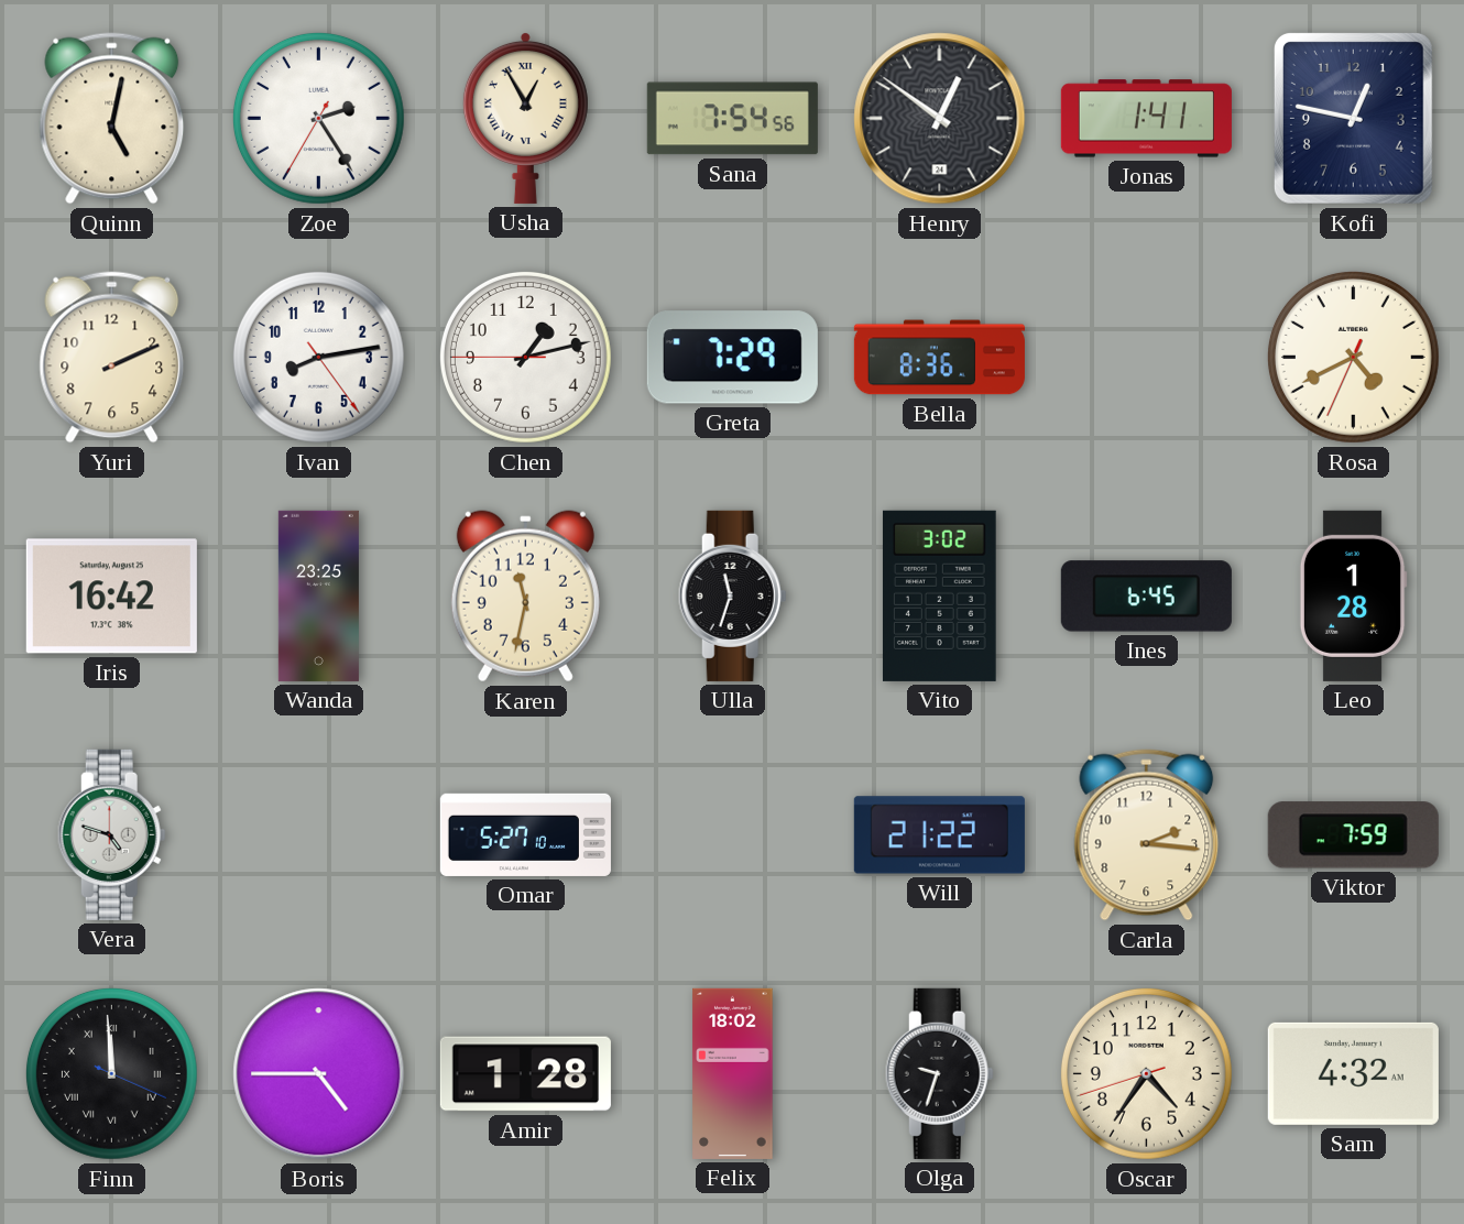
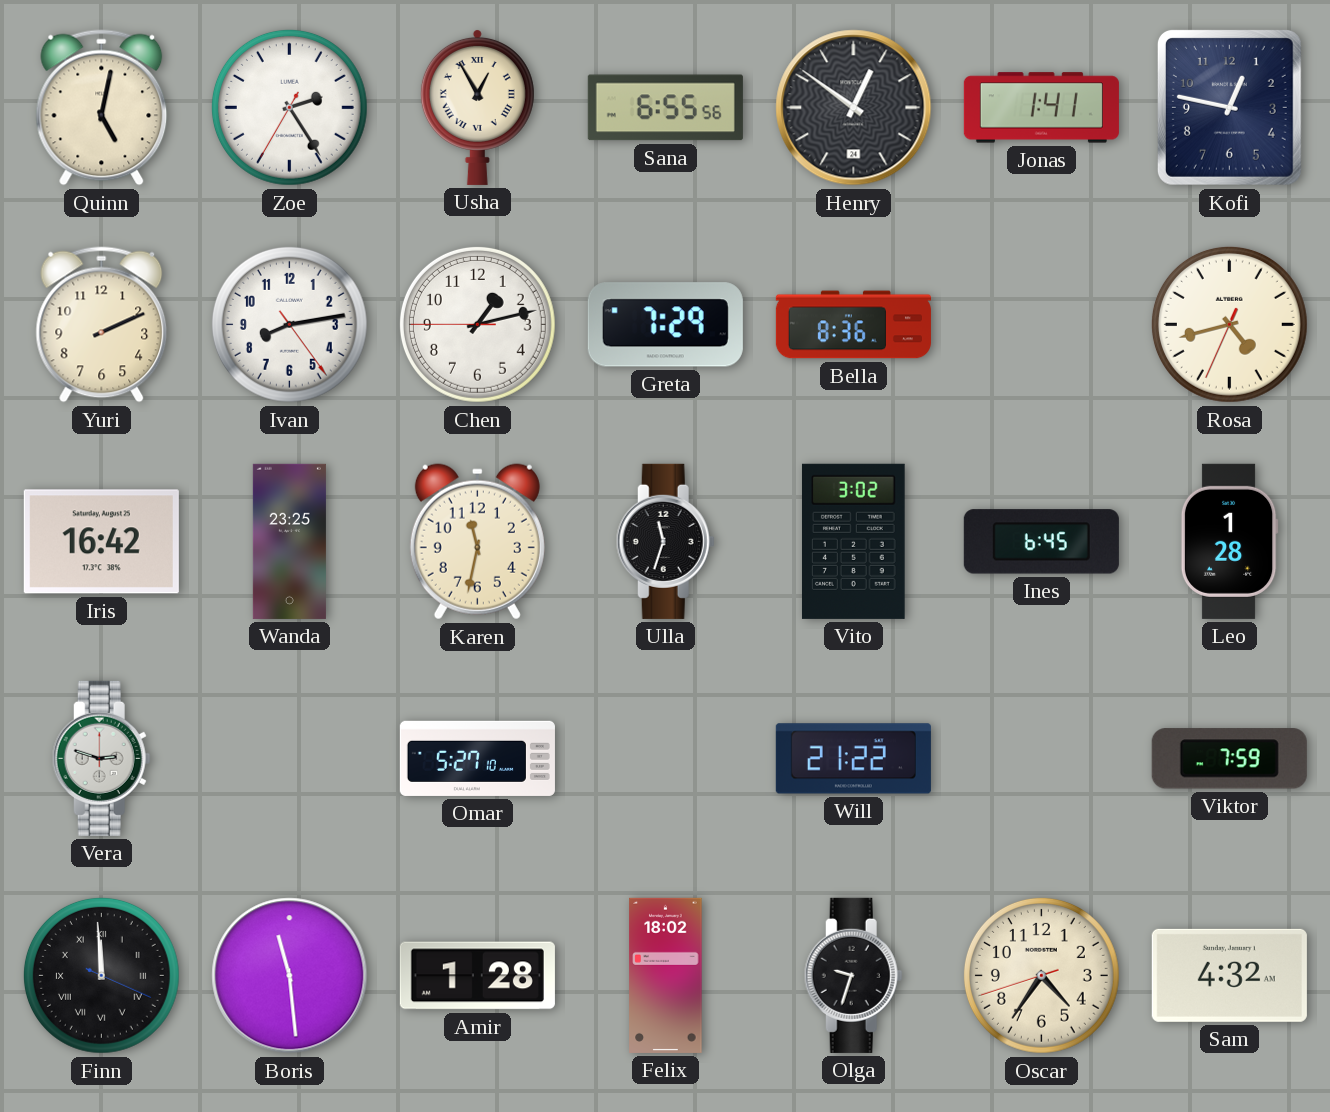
Sana: 7:54 -> 6:55
Rosa: 4:40 -> 4:42
Vera: 4:48 -> 2:48
Carla: 2:16 -> none
Boris: 4:45 -> 11:29
